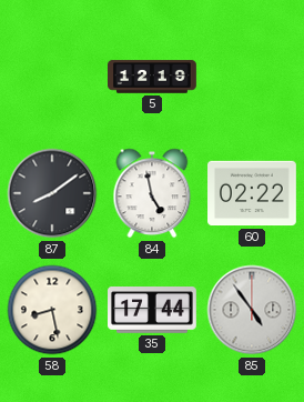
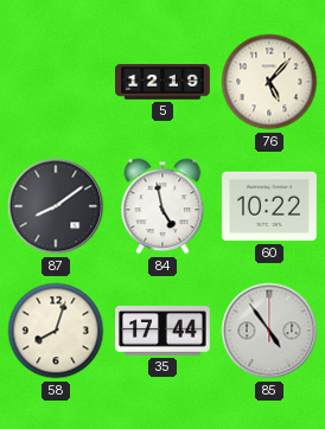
76: none -> 5:07
60: 02:22 -> 10:22
58: 8:28 -> 8:03
